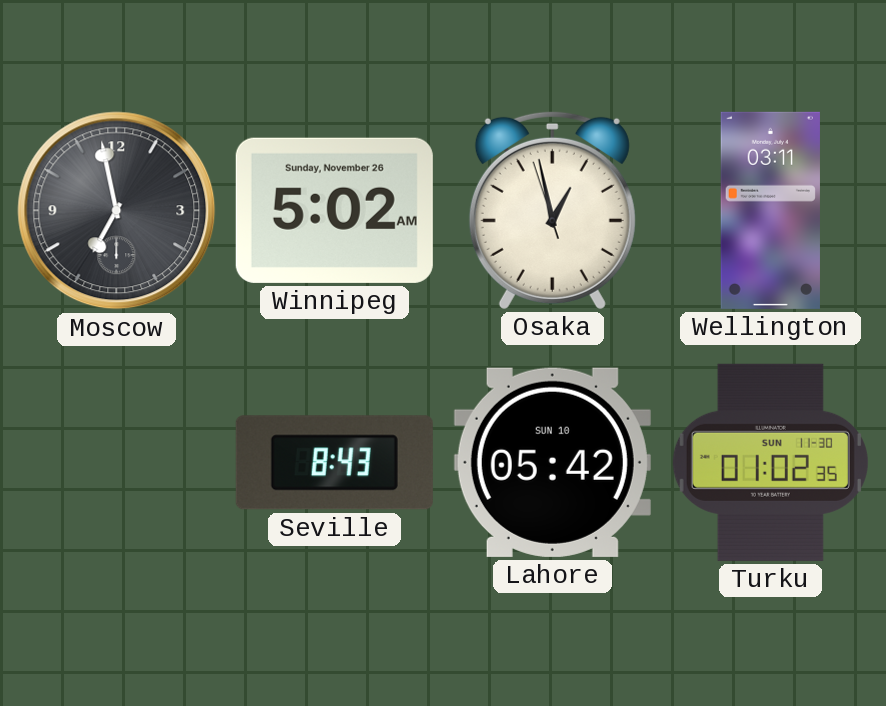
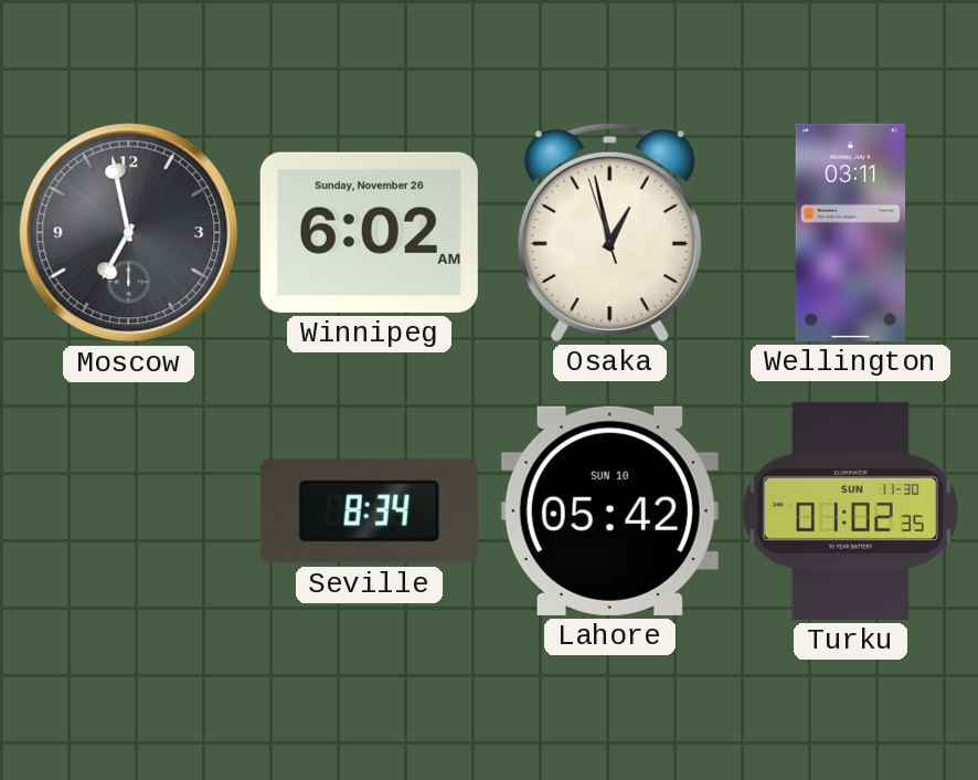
Winnipeg: 5:02 -> 6:02
Seville: 8:43 -> 8:34
